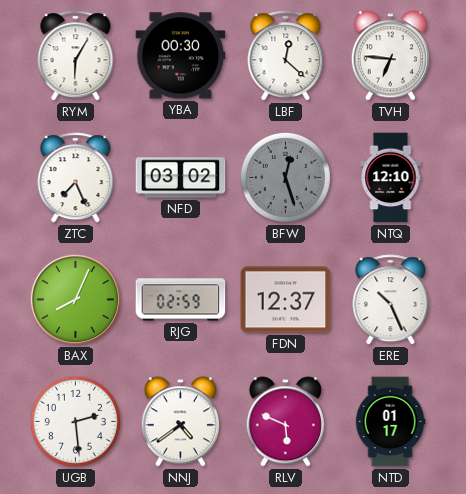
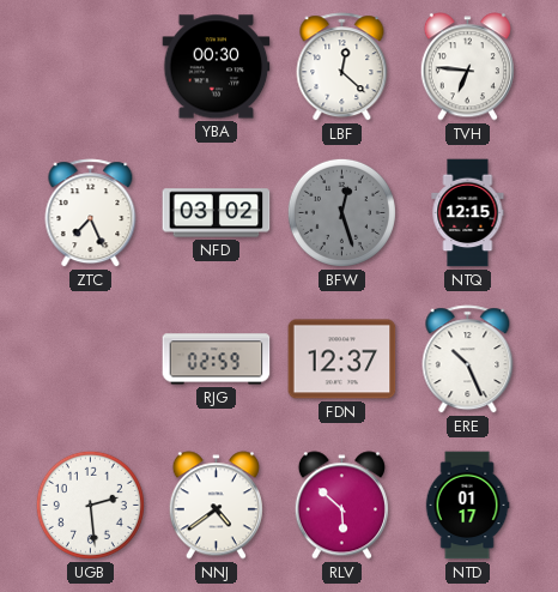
RYM: 6:05 -> none
NTQ: 12:10 -> 12:15
BAX: 8:04 -> none
RLV: 5:49 -> 5:52
